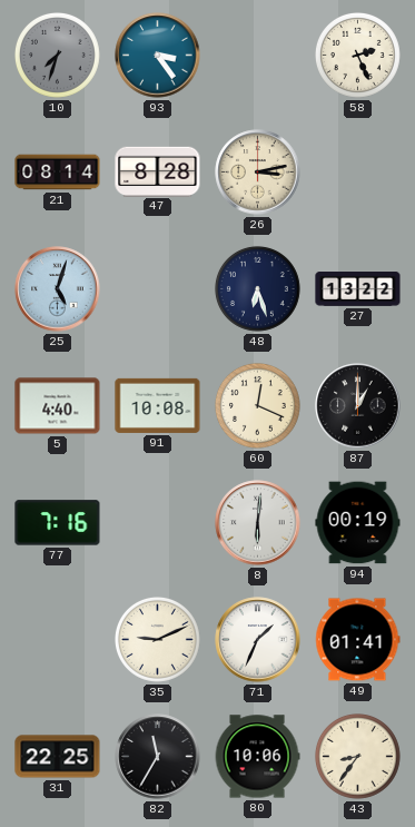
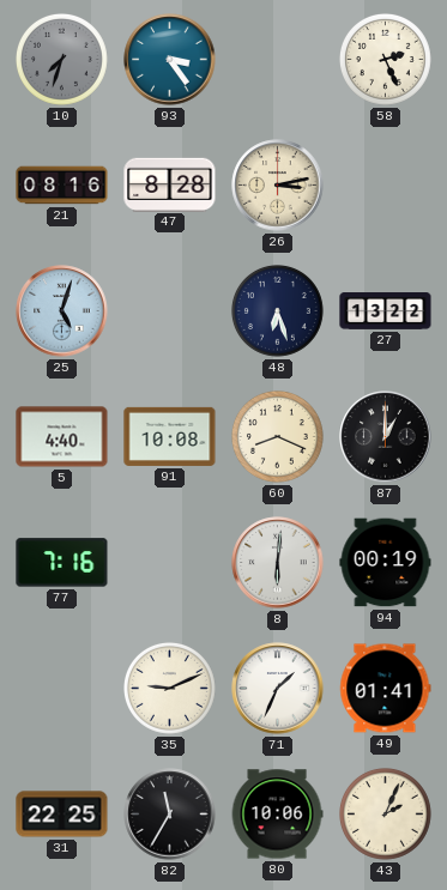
21: 08:14 -> 08:16
60: 12:19 -> 8:19
43: 8:36 -> 2:04
